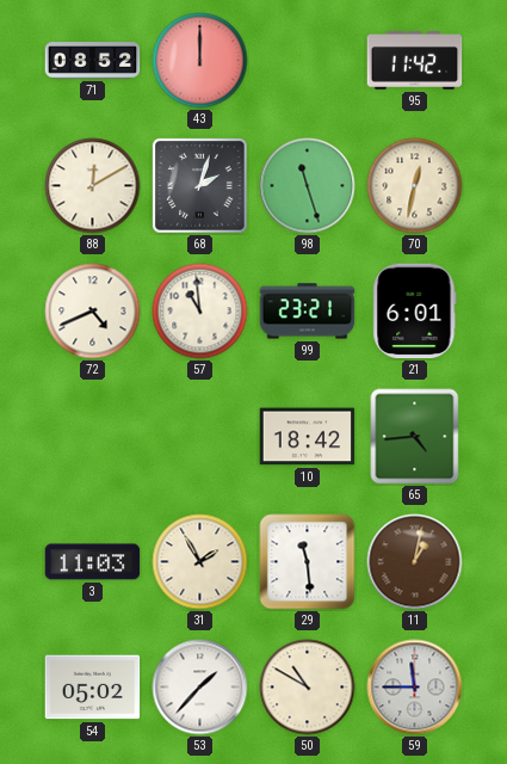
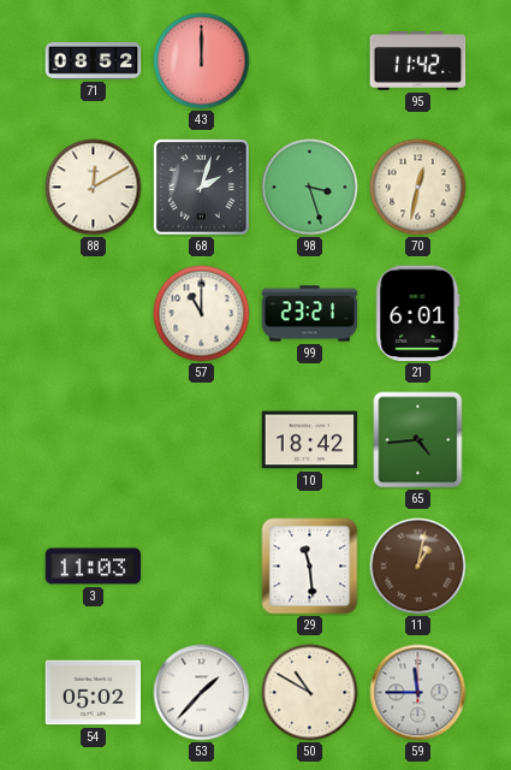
98: 11:27 -> 3:27
72: 4:41 -> none
57: 10:59 -> 11:00
31: 1:55 -> none
